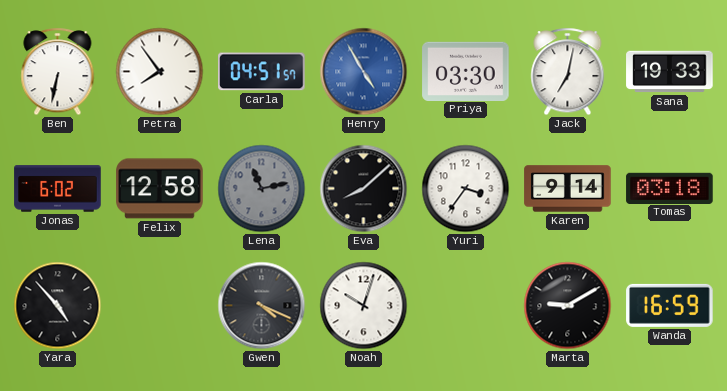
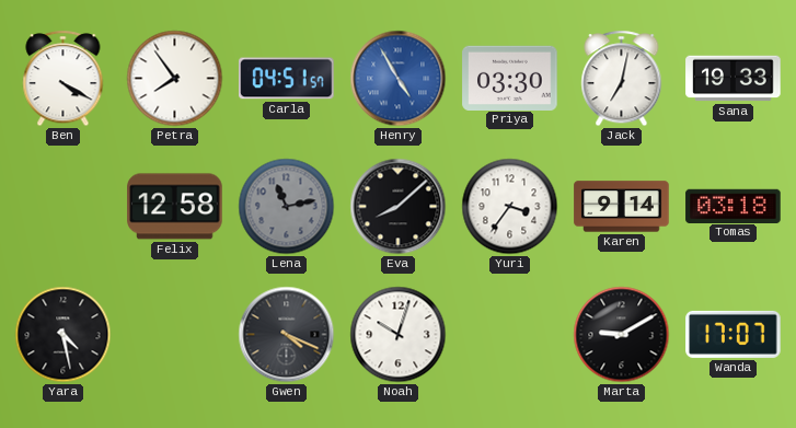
Ben: 6:32 -> 4:20
Jonas: 6:02 -> none
Yara: 4:53 -> 4:28
Wanda: 16:59 -> 17:07
